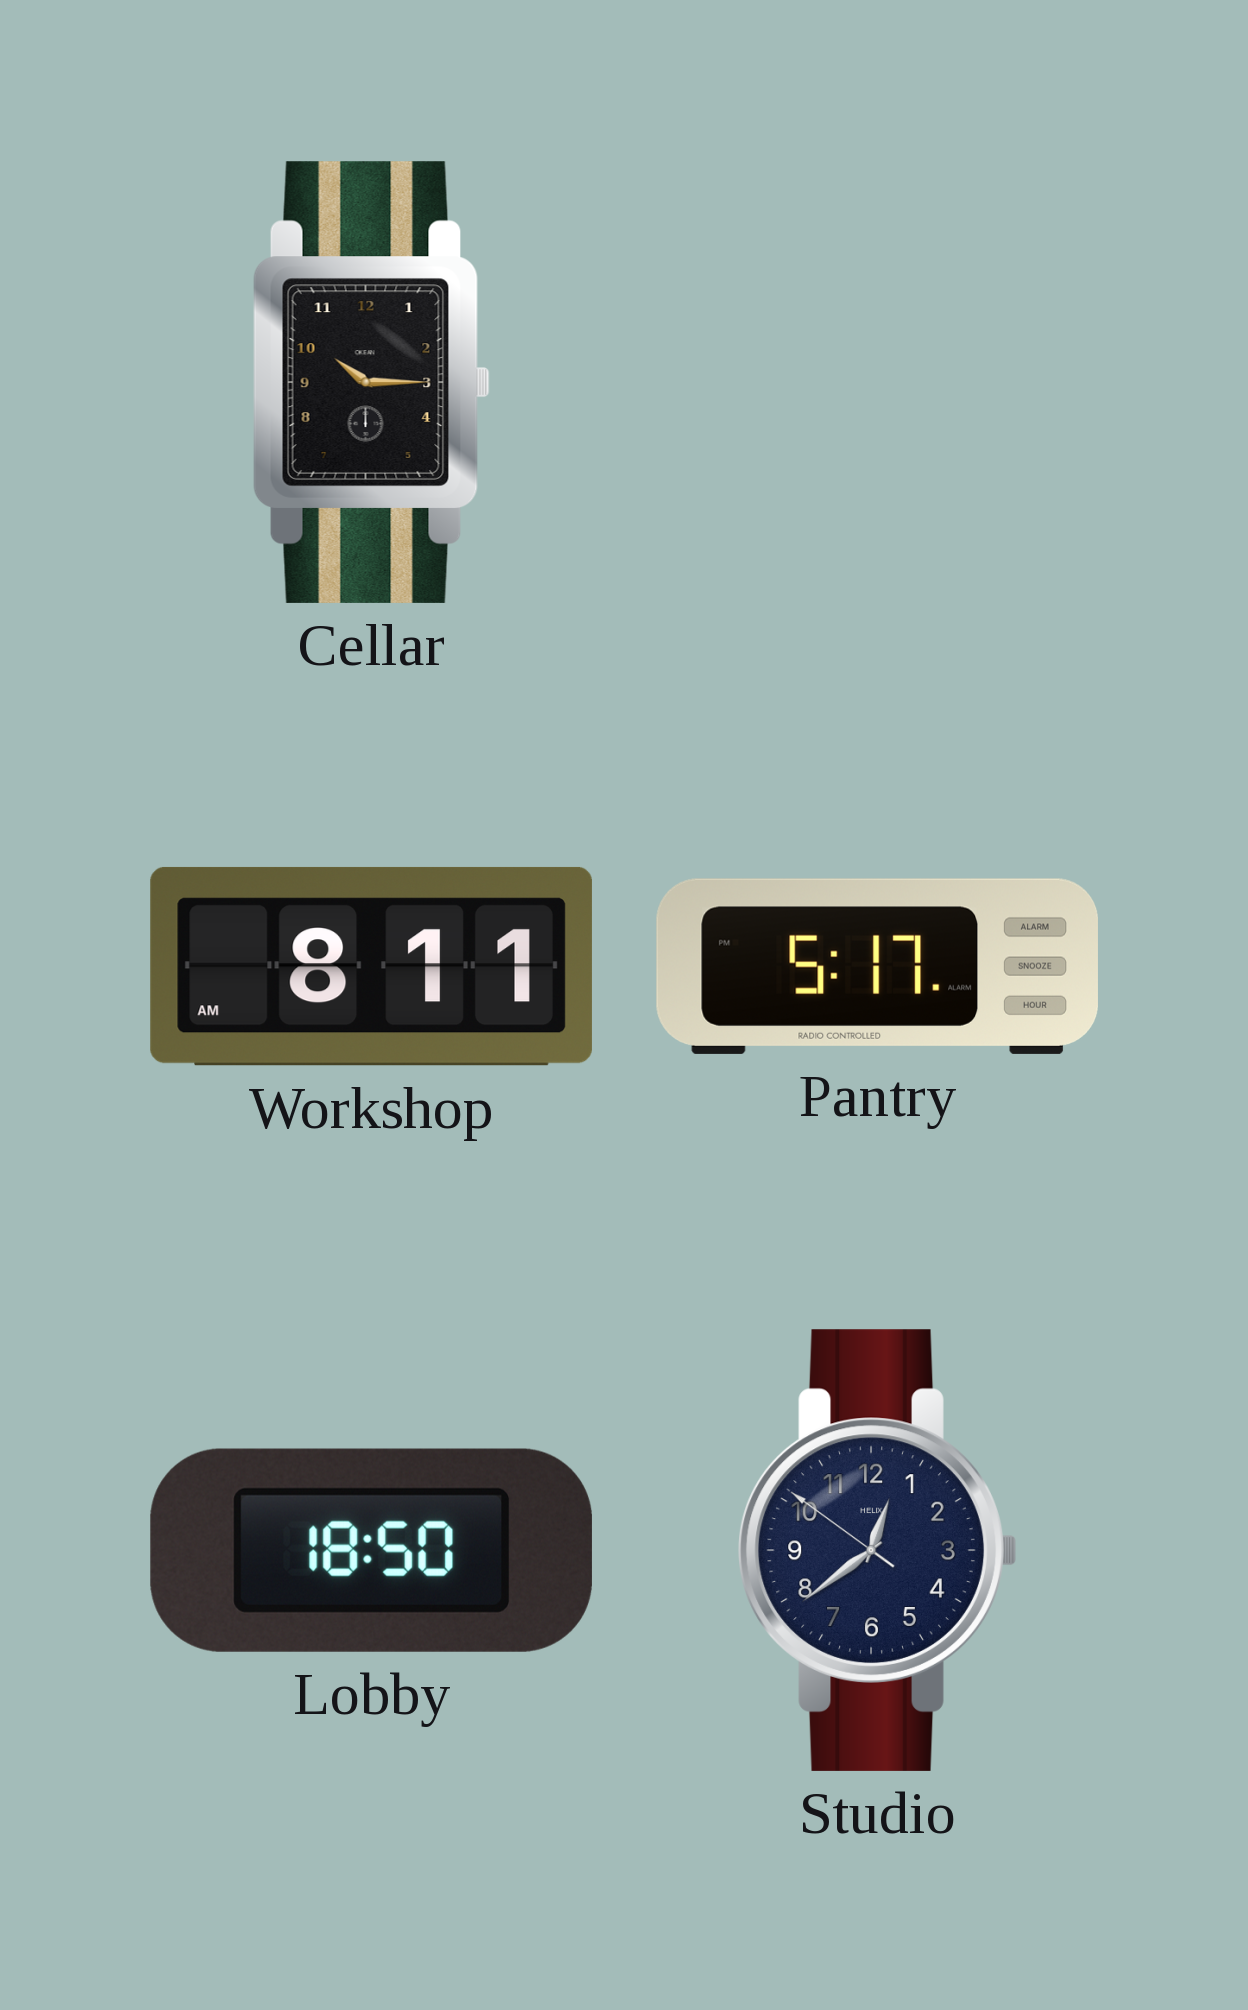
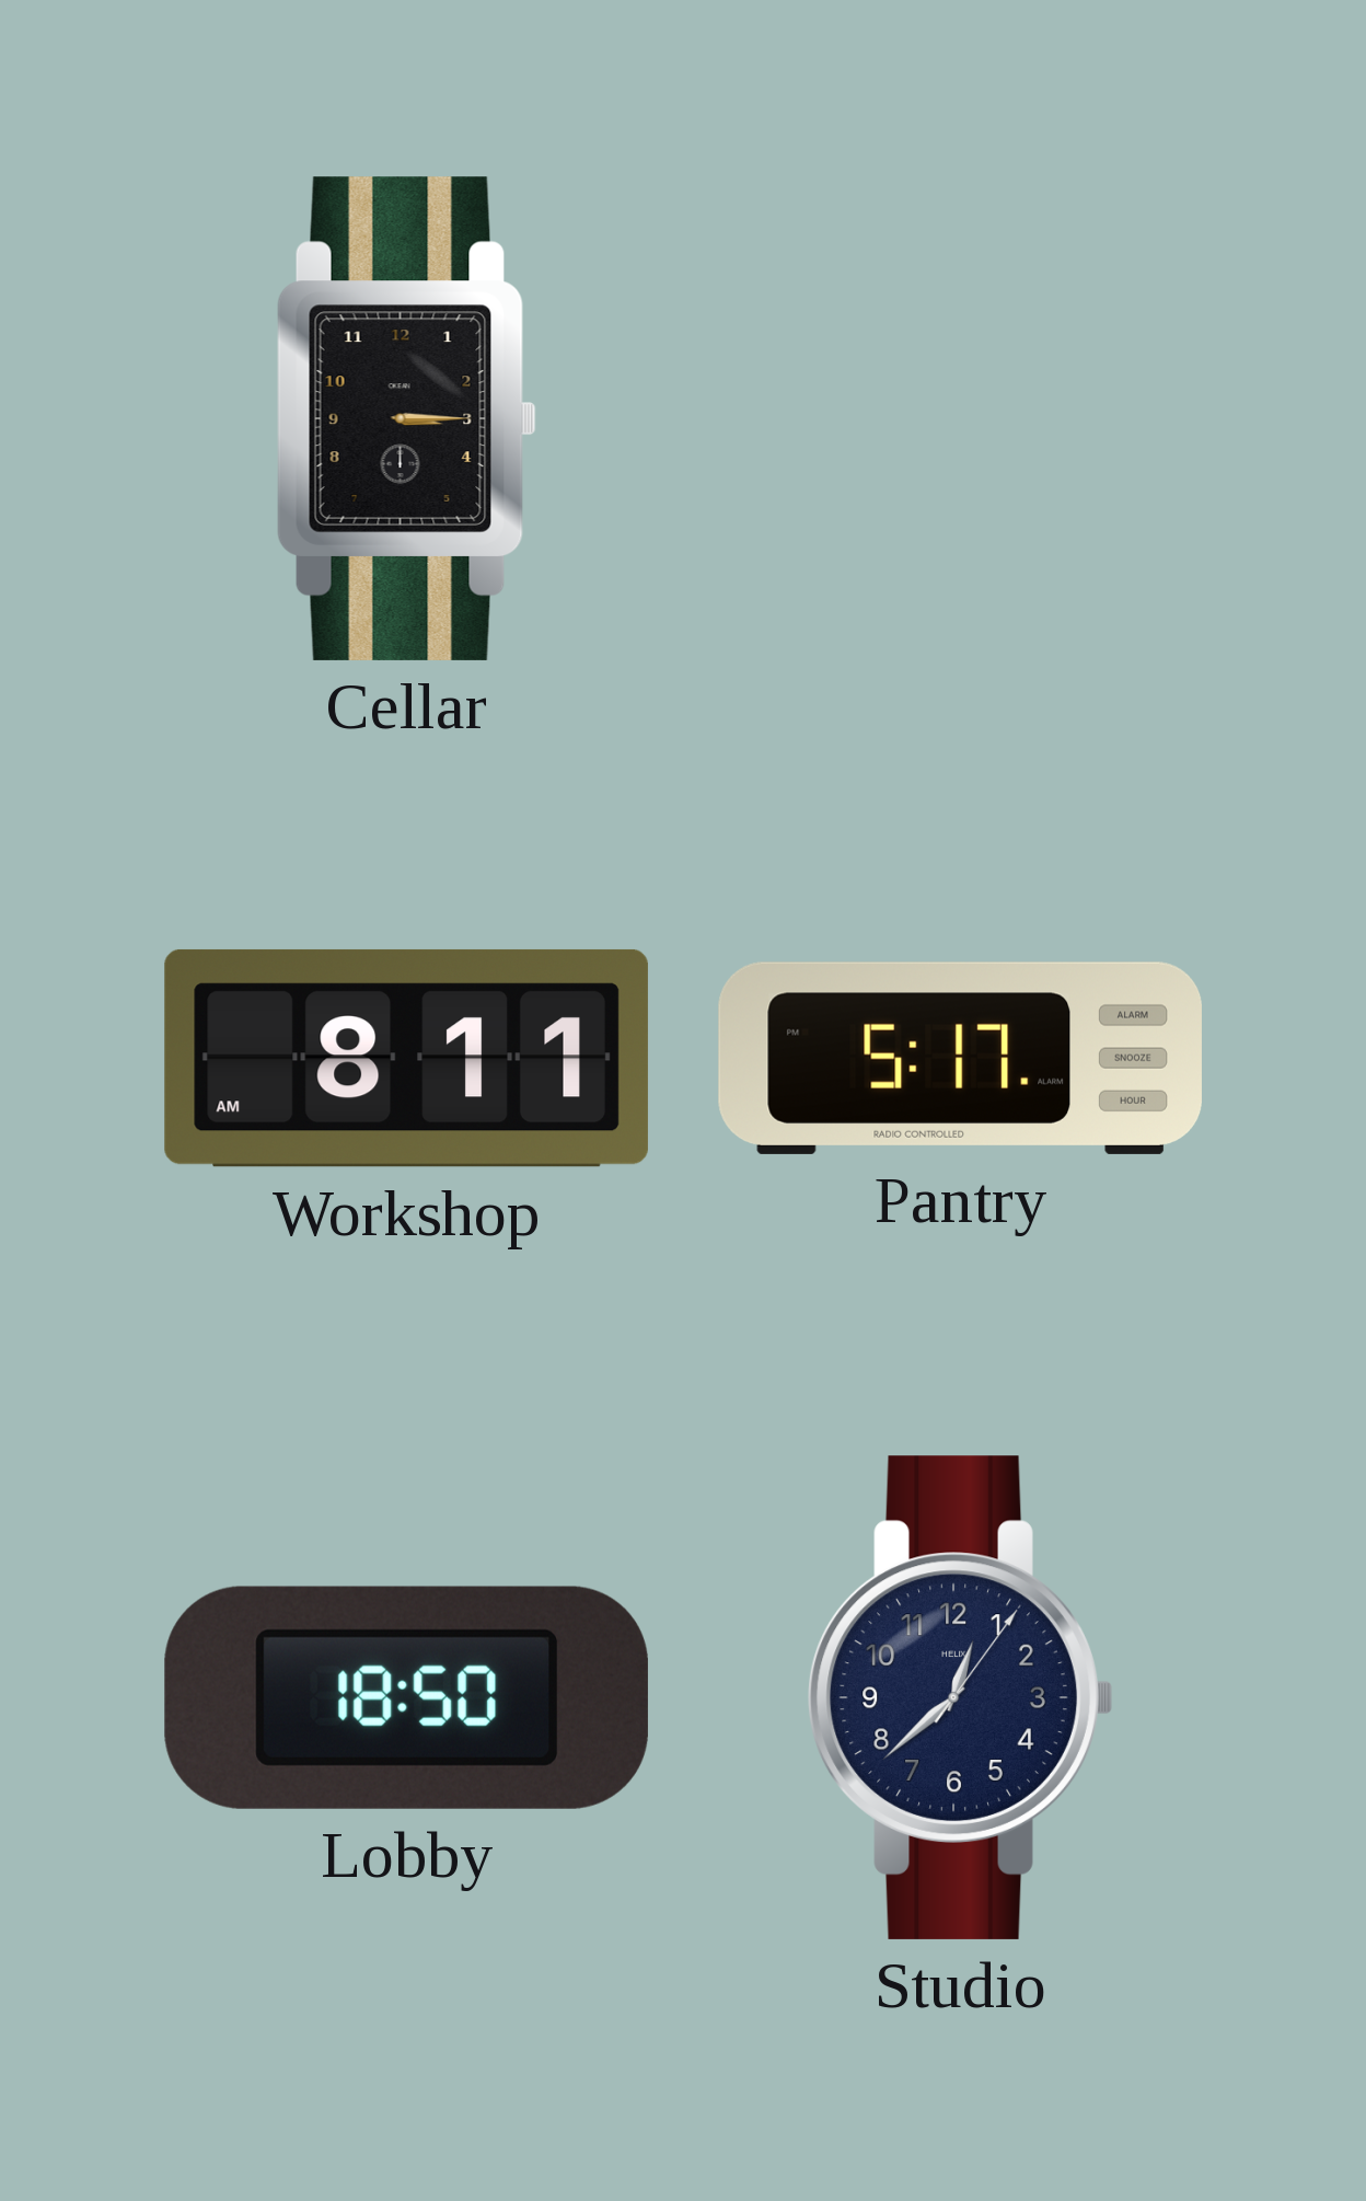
Cellar: 10:15 -> 3:15
Studio: 12:38:51 -> 12:38:06
